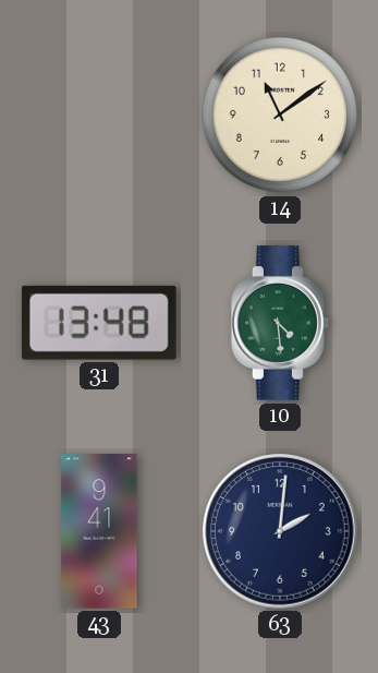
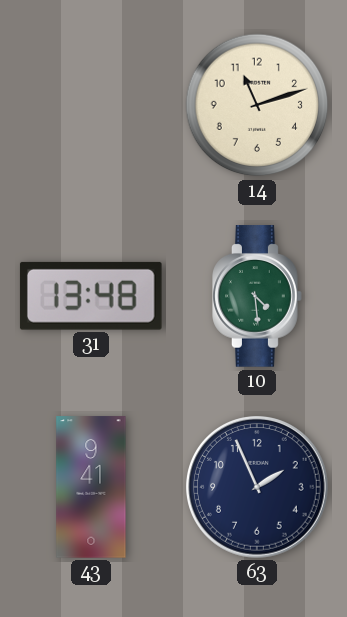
14: 11:09 -> 11:12
63: 2:01 -> 1:56
